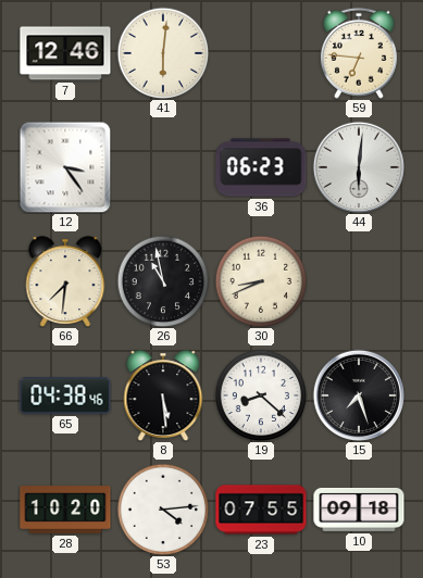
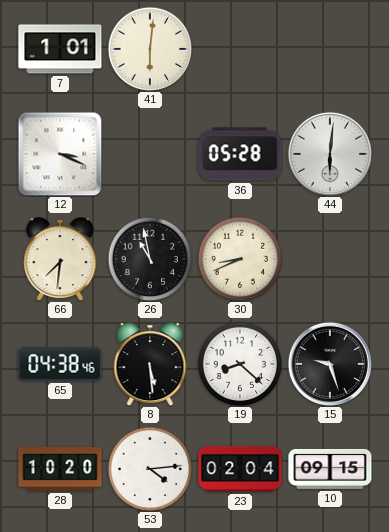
7: 12:46 -> 1:01
59: 6:46 -> none
12: 3:24 -> 3:19
36: 06:23 -> 05:28
15: 7:27 -> 9:27
23: 07:55 -> 02:04
10: 09:18 -> 09:15
